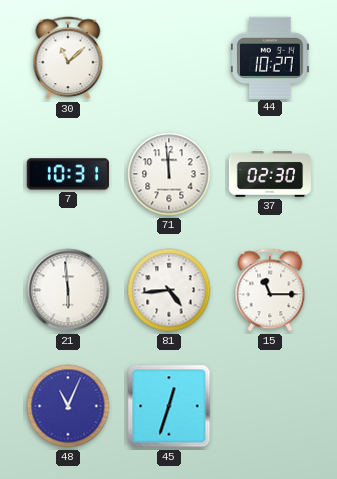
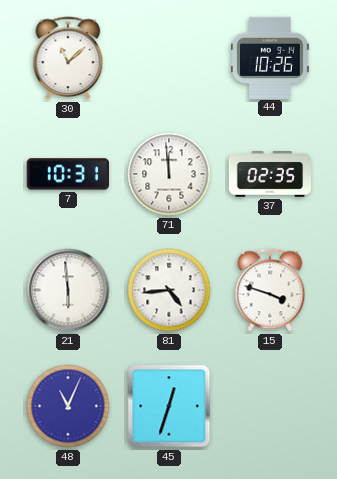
44: 10:27 -> 10:26
37: 02:30 -> 02:35
15: 11:15 -> 3:48
